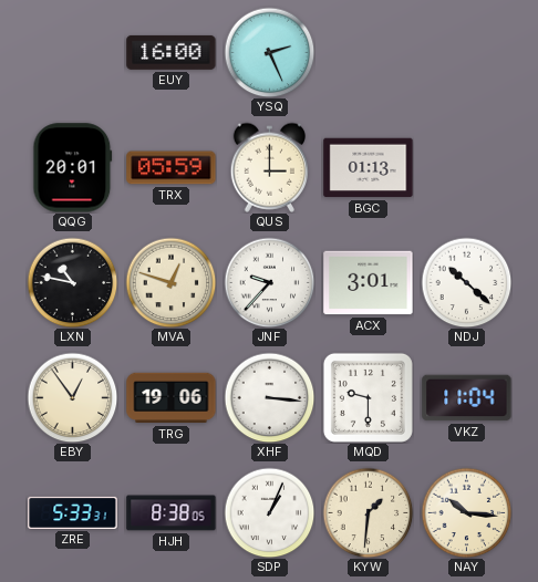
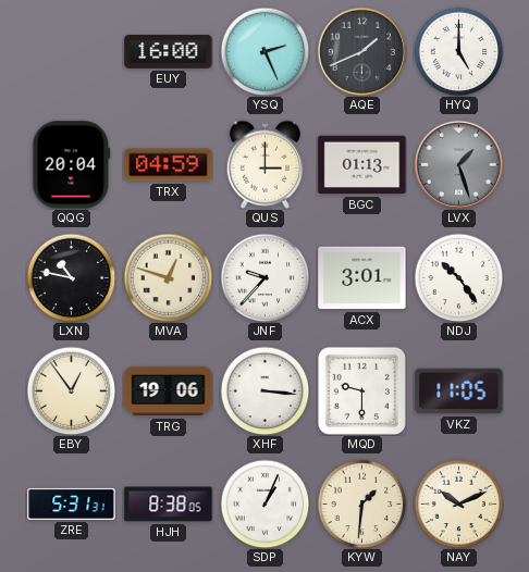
AQE: none -> 1:41
HYQ: none -> 5:00
QQG: 20:01 -> 20:04
TRX: 05:59 -> 04:59
LVX: none -> 1:27
NDJ: 10:22 -> 10:24
VKZ: 11:04 -> 11:05
ZRE: 5:33 -> 5:31
NAY: 10:16 -> 10:11
